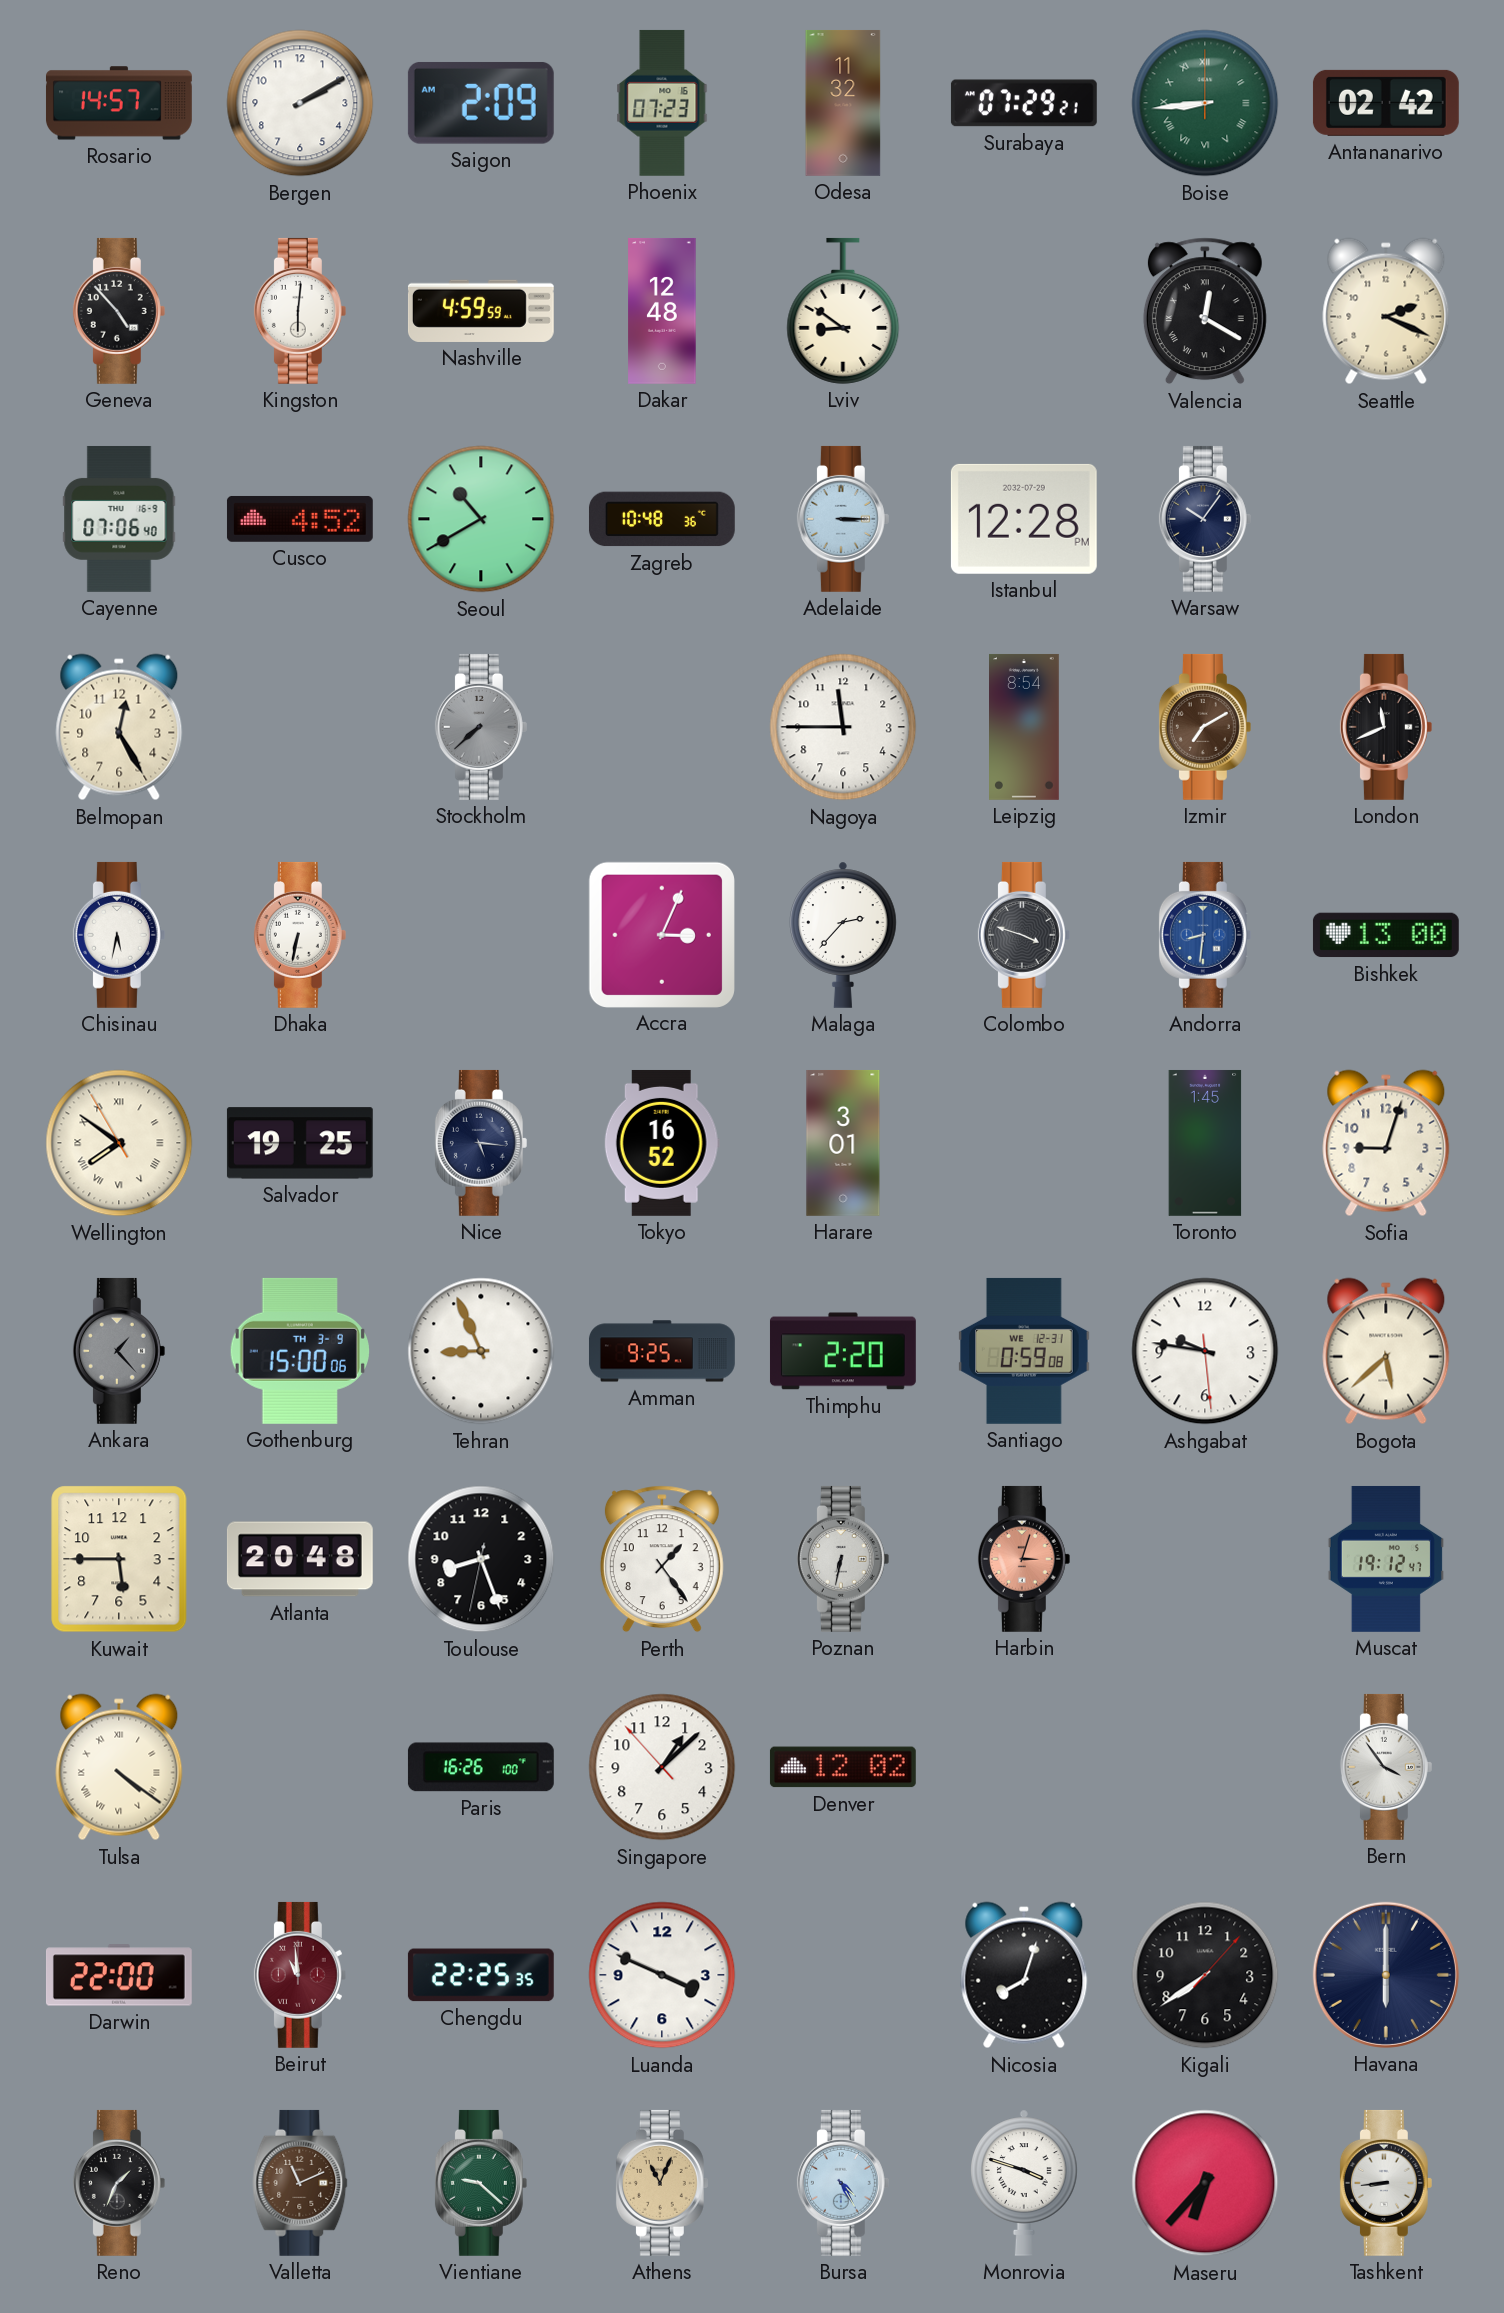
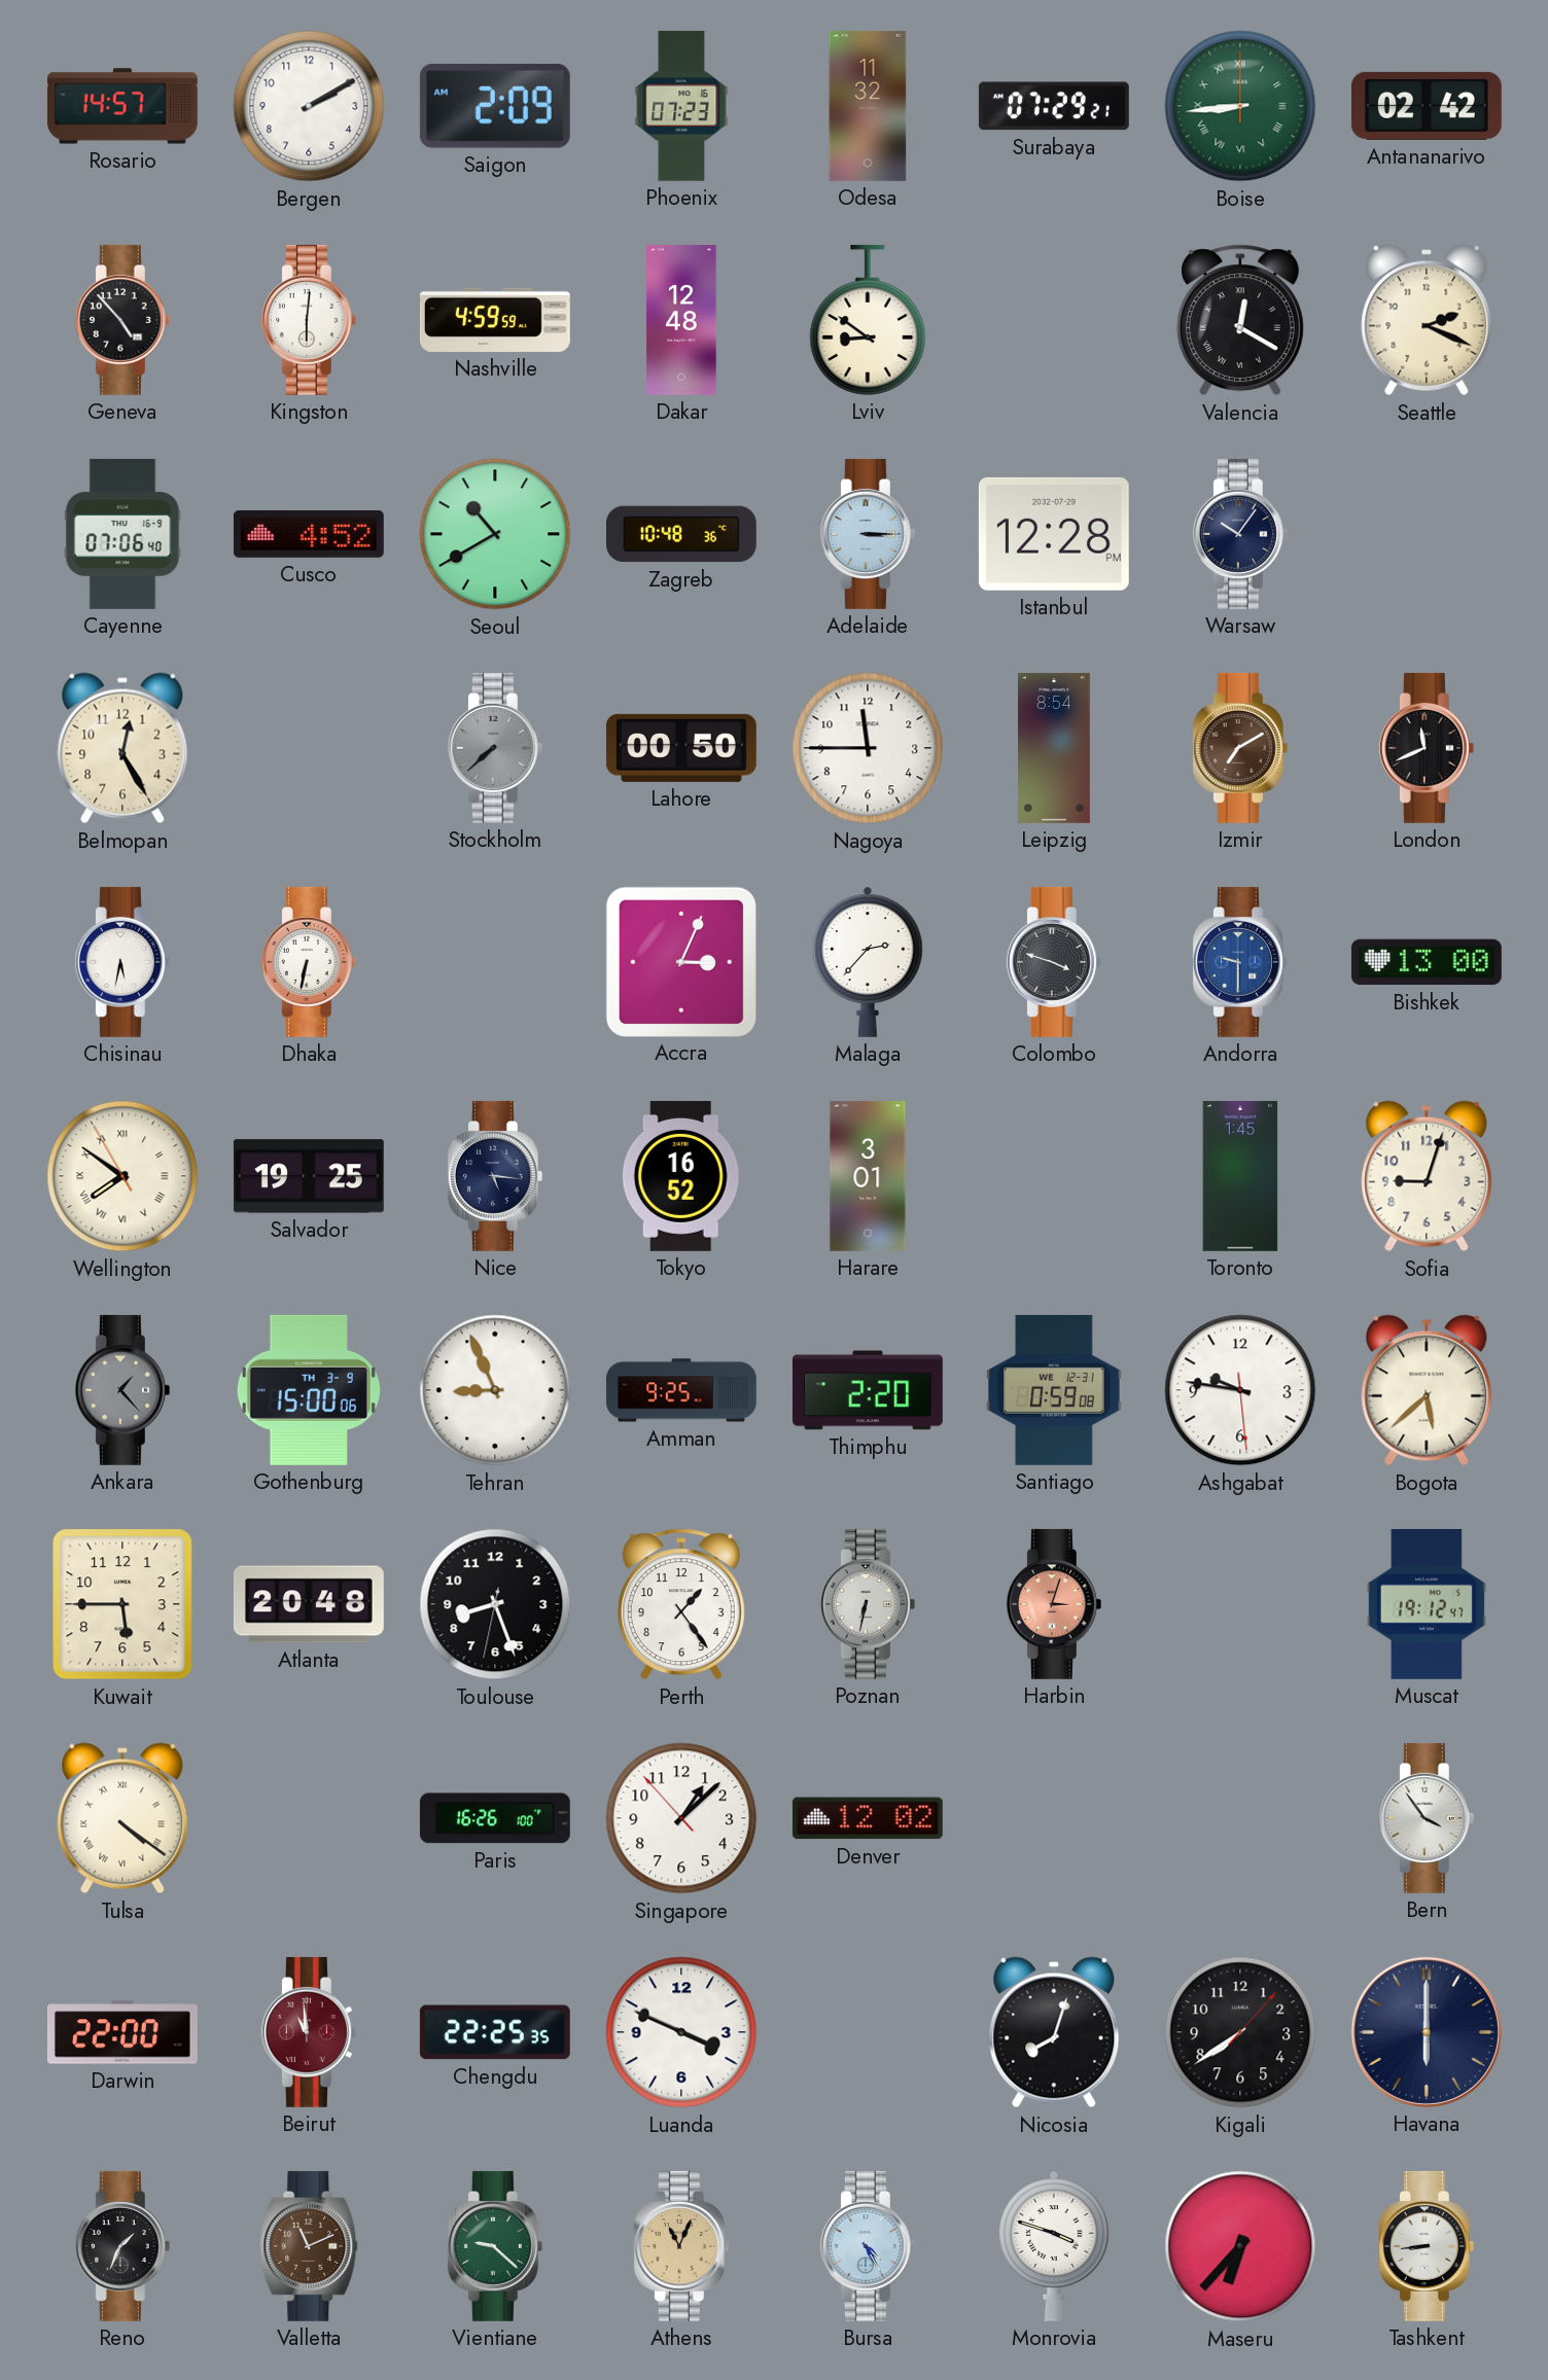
Lahore: none -> 00:50
Andorra: 8:31 -> 9:30
